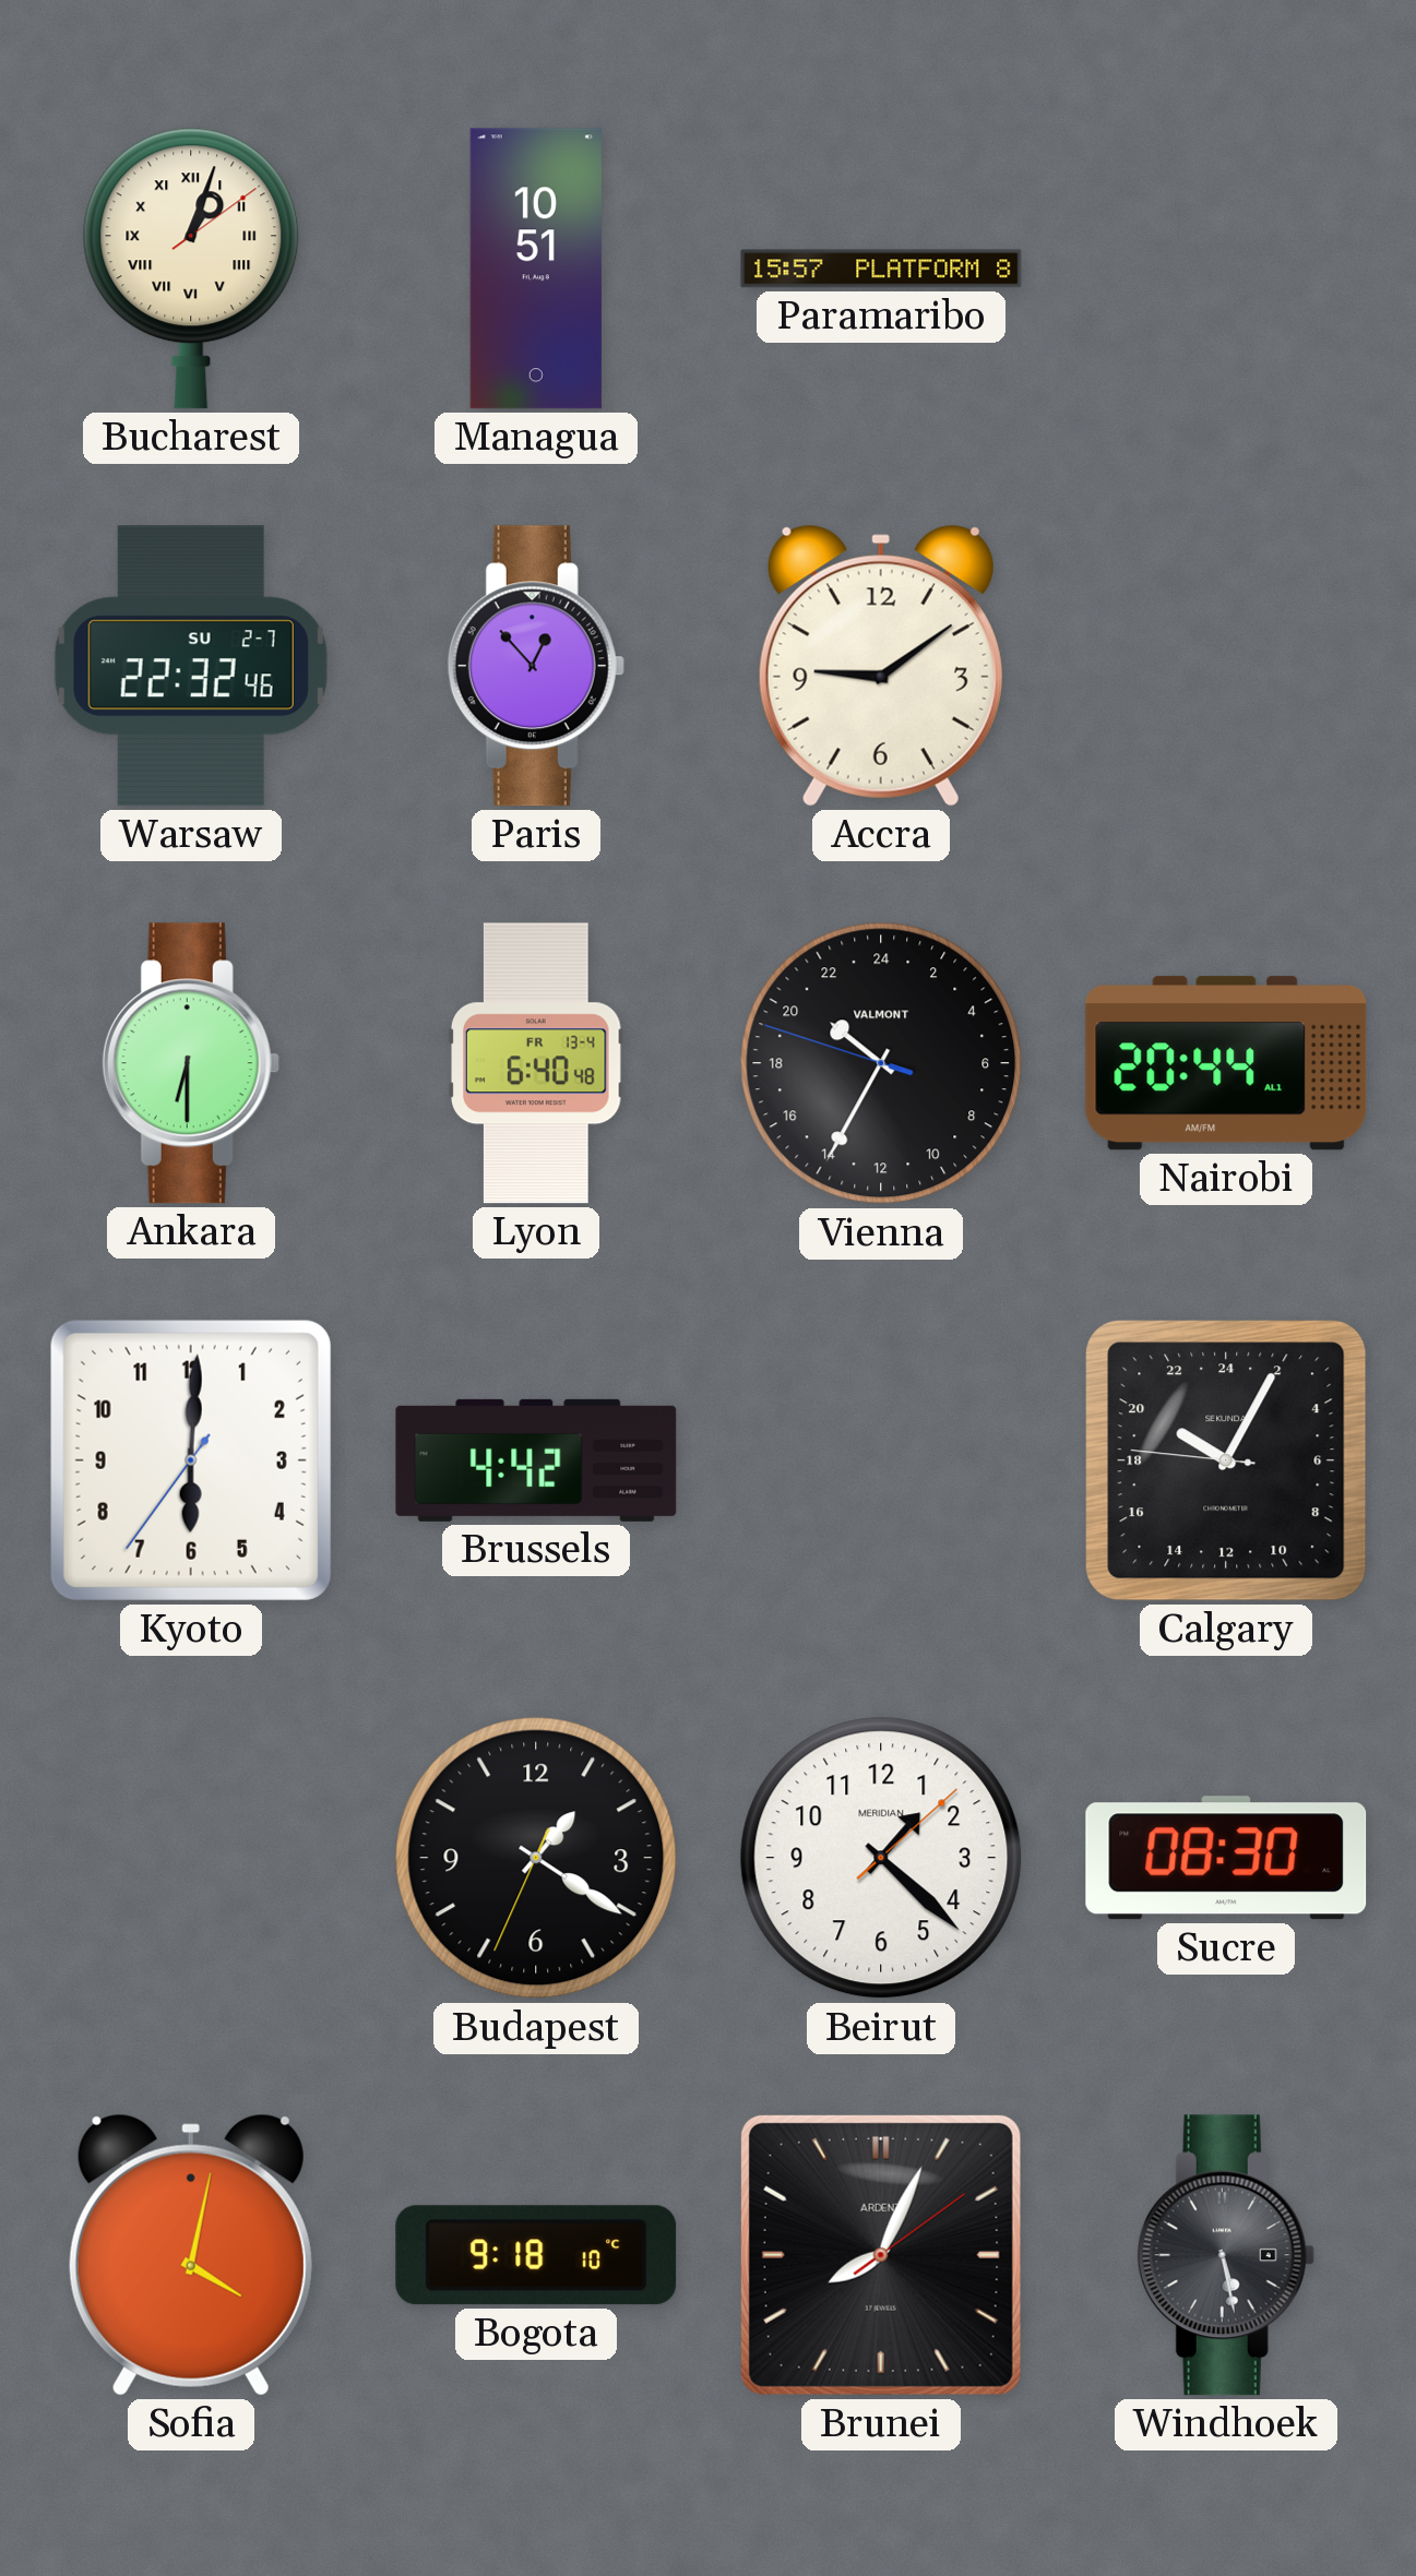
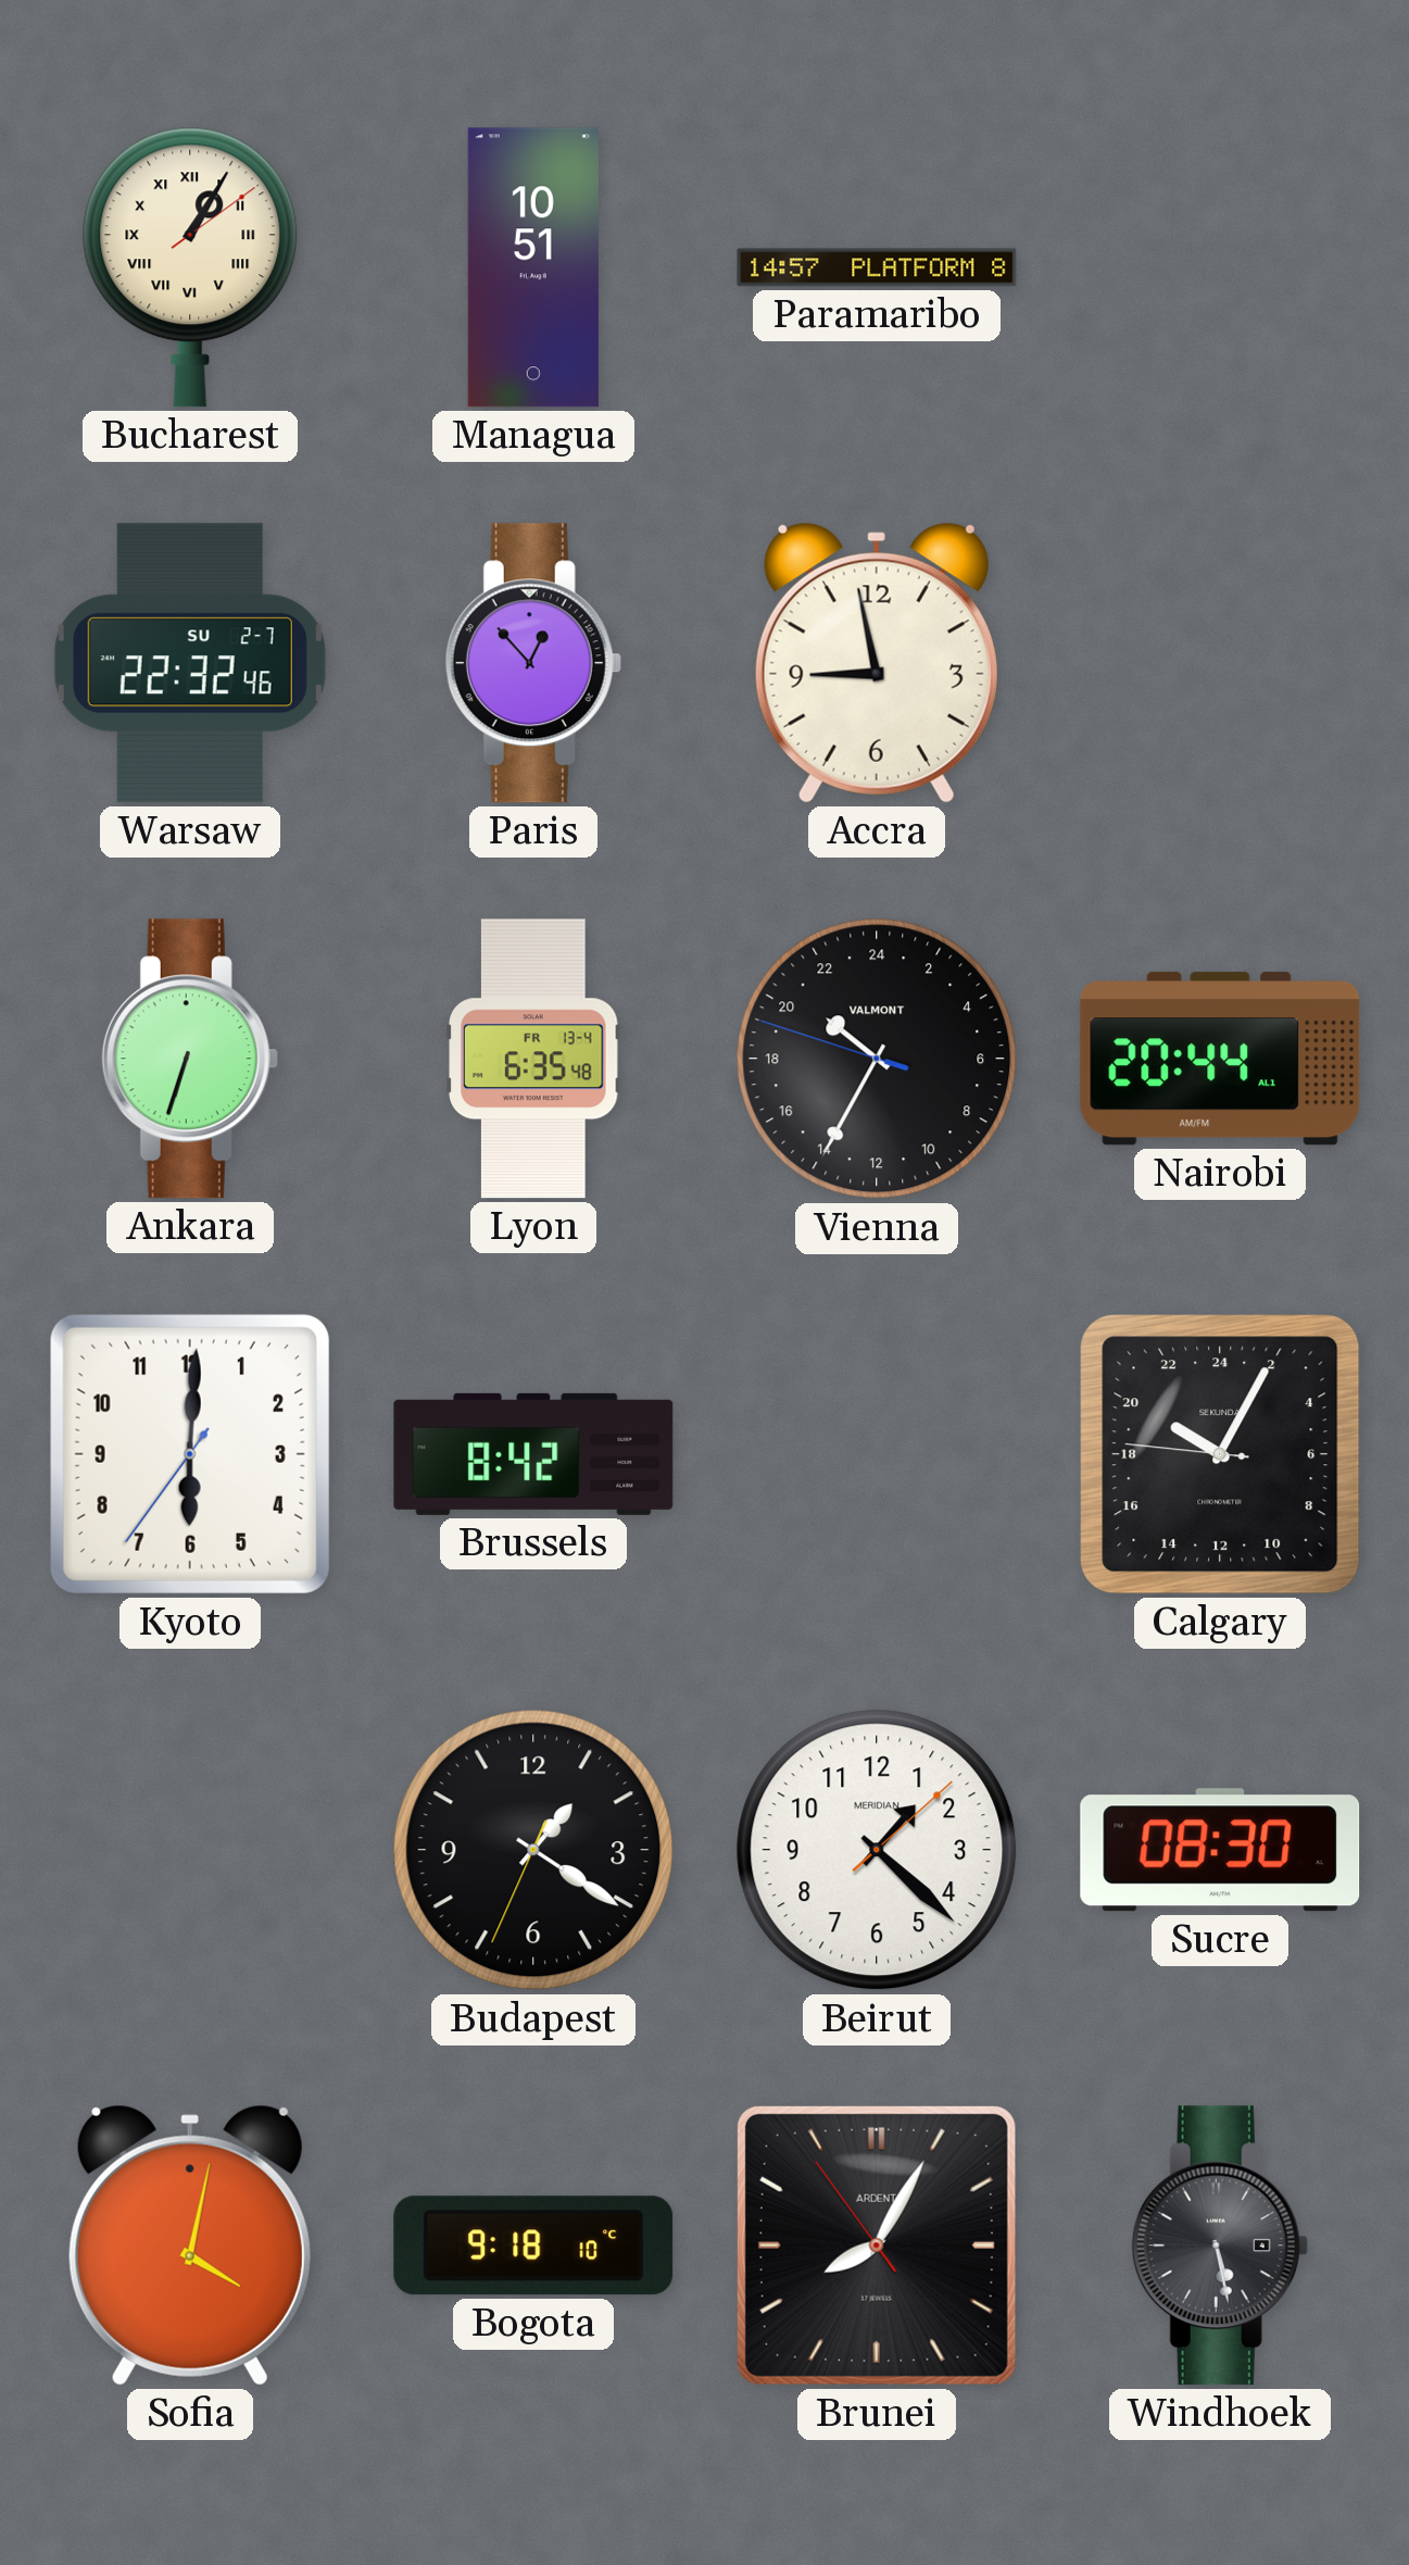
Bucharest: 1:03 -> 1:05
Paramaribo: 15:57 -> 14:57
Accra: 9:09 -> 8:58
Ankara: 6:30 -> 6:33
Lyon: 6:40 -> 6:35
Brussels: 4:42 -> 8:42
Brunei: 8:04:09 -> 8:04:54
